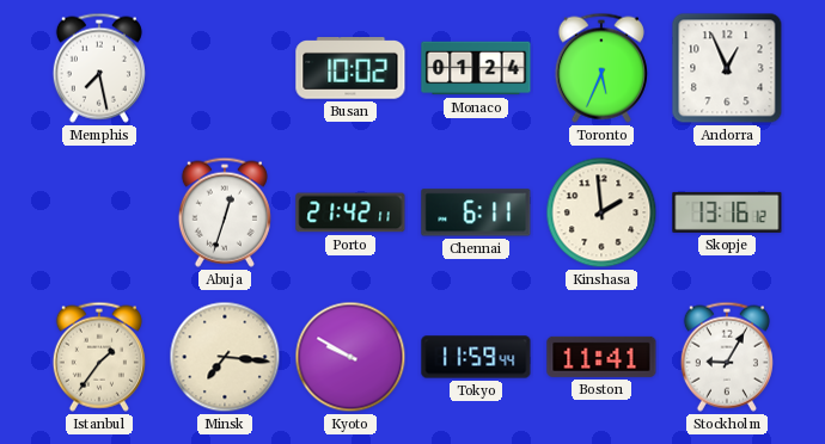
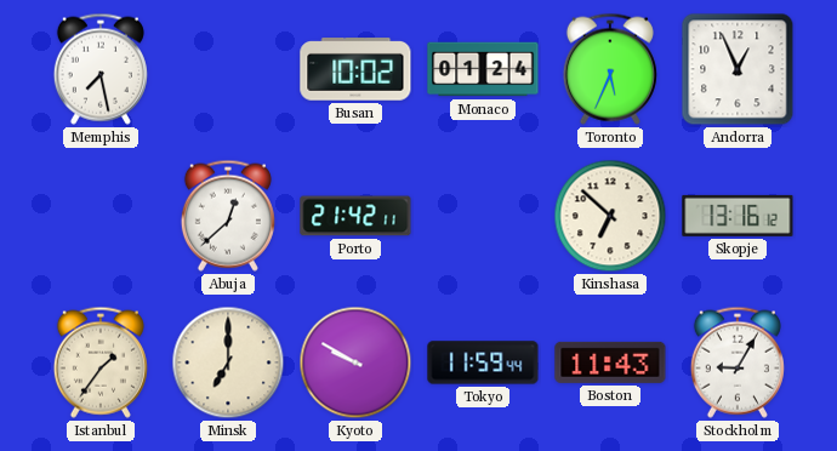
Abuja: 12:33 -> 12:38
Chennai: 6:11 -> none
Kinshasa: 1:59 -> 6:52
Minsk: 7:16 -> 7:00
Boston: 11:41 -> 11:43
